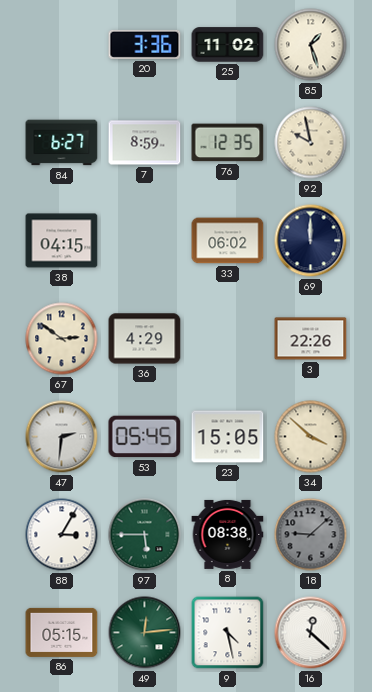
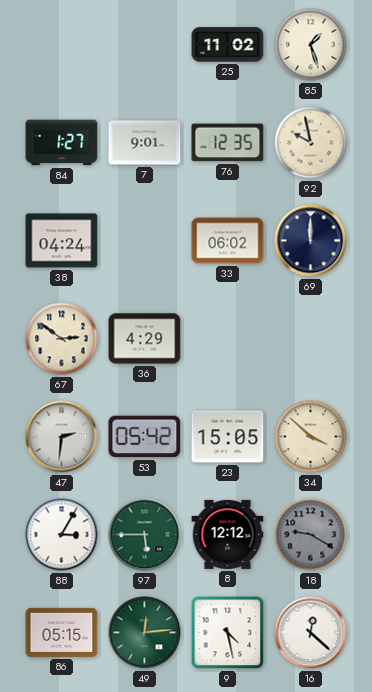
20: 3:36 -> none
84: 6:27 -> 1:27
7: 8:59 -> 9:01
38: 04:15 -> 04:24
3: 22:26 -> none
53: 05:45 -> 05:42
8: 08:38 -> 12:12
18: 9:08 -> 9:20
